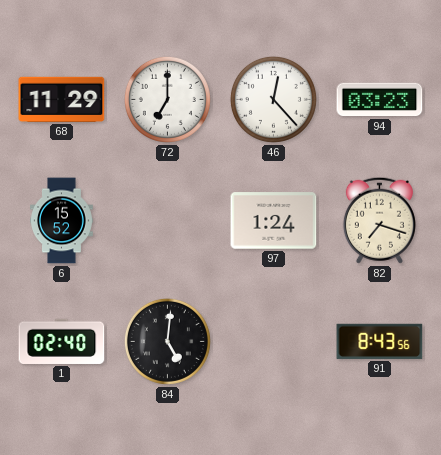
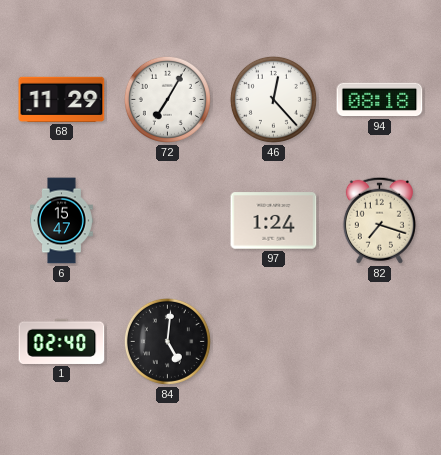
72: 7:00 -> 7:05
94: 03:23 -> 08:18
6: 15:52 -> 15:47
91: 8:43 -> none
